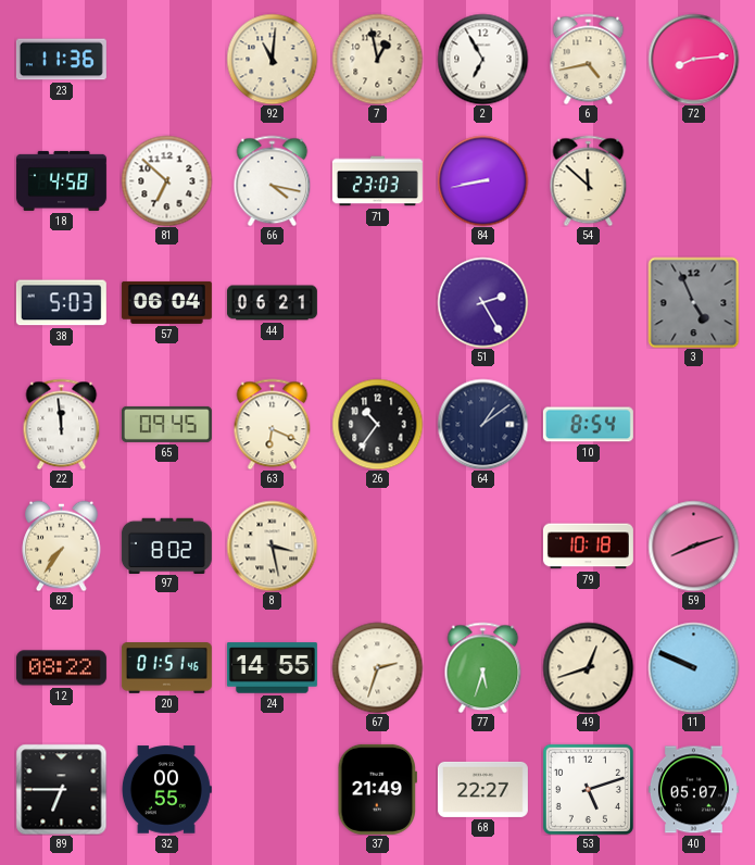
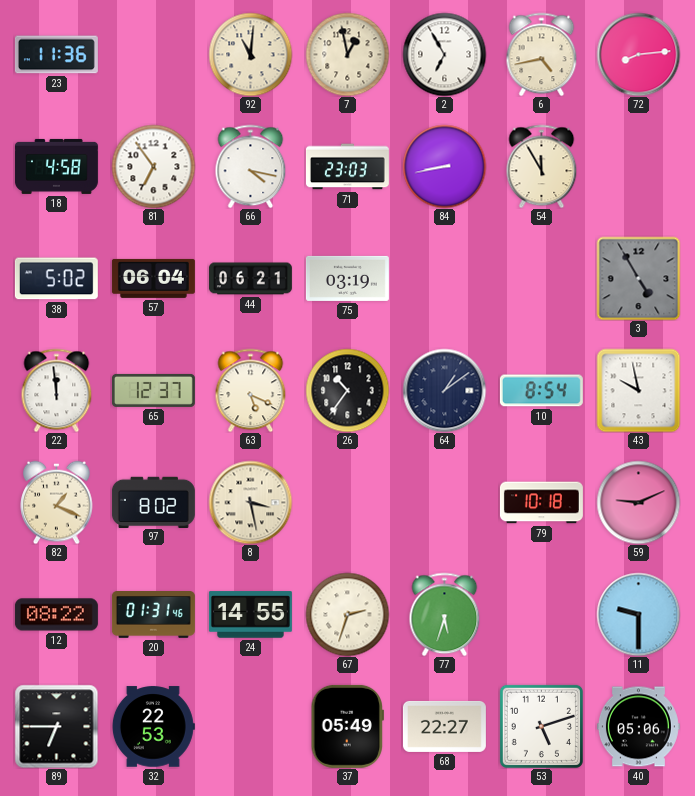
81: 6:52 -> 6:54
54: 11:52 -> 11:55
38: 5:03 -> 5:02
75: none -> 03:19
51: 2:25 -> none
3: 4:56 -> 4:55
65: 09:45 -> 12:37
63: 6:19 -> 5:19
43: none -> 9:58
82: 7:36 -> 1:19
59: 8:12 -> 9:11
20: 01:51 -> 01:31
49: 12:42 -> none
11: 9:49 -> 9:30
32: 00:55 -> 22:53
37: 21:49 -> 05:49
40: 05:07 -> 05:06
